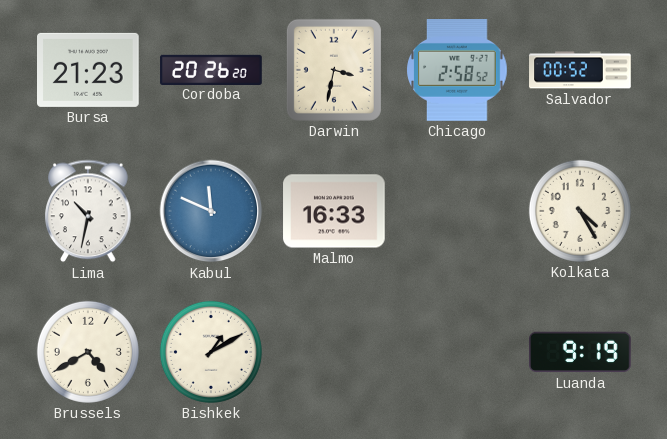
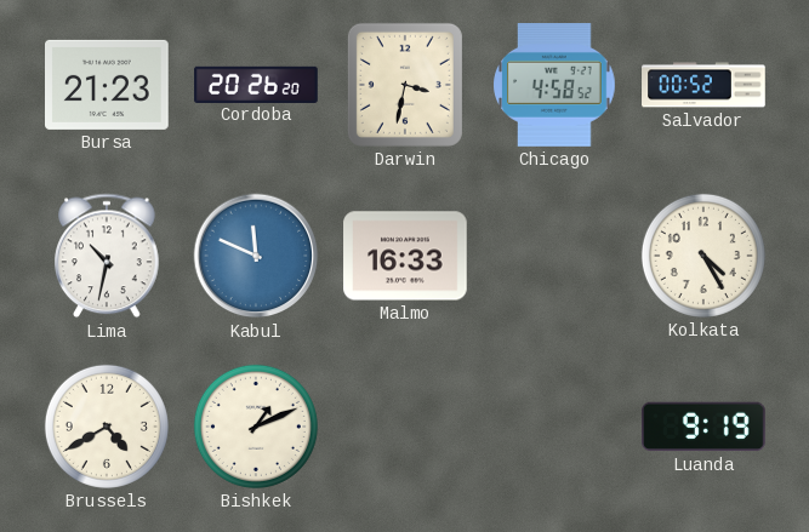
Chicago: 2:58 -> 4:58
Bishkek: 1:10 -> 1:11
